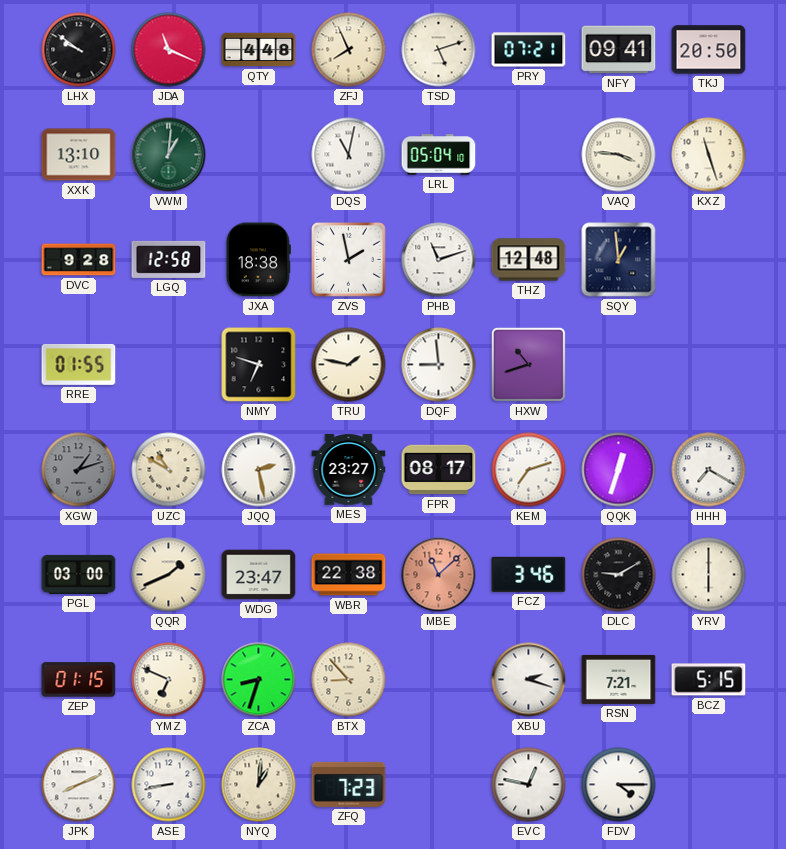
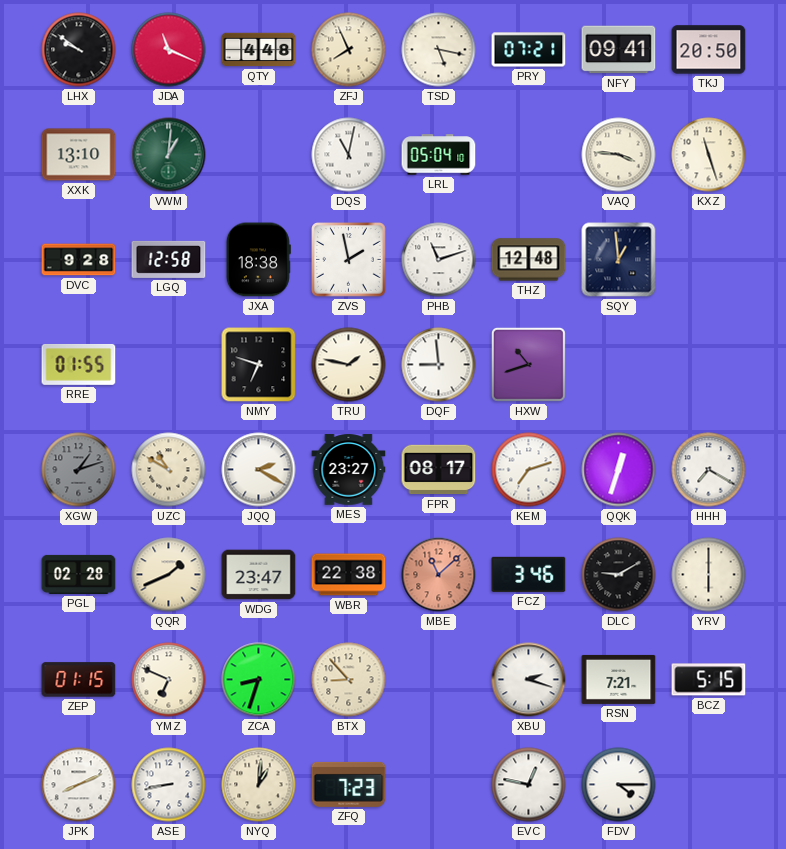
TSD: 5:12 -> 5:17
JQQ: 2:28 -> 2:20
PGL: 03:00 -> 02:28
